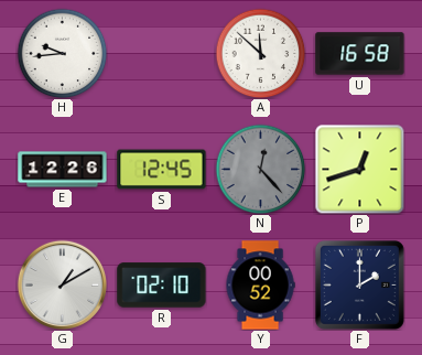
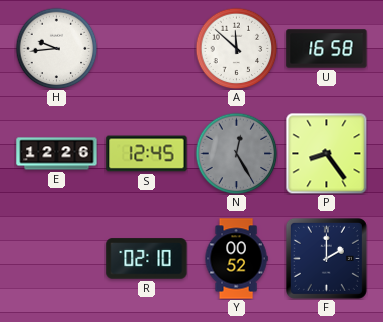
N: 12:23 -> 12:25
P: 12:42 -> 8:24
G: 1:10 -> none
